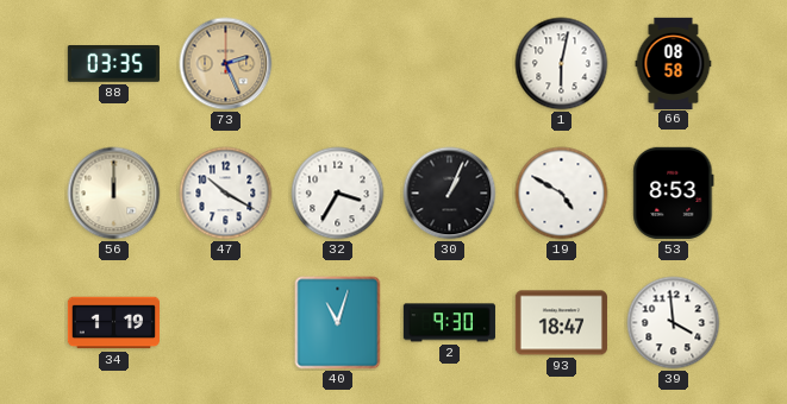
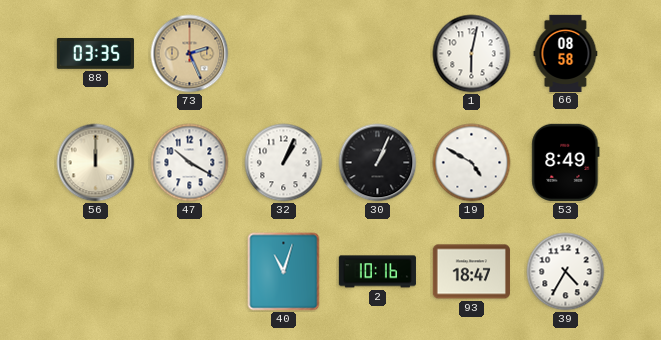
32: 3:35 -> 1:04
53: 8:53 -> 8:49
34: 1:19 -> none
2: 9:30 -> 10:16
39: 3:59 -> 4:35
